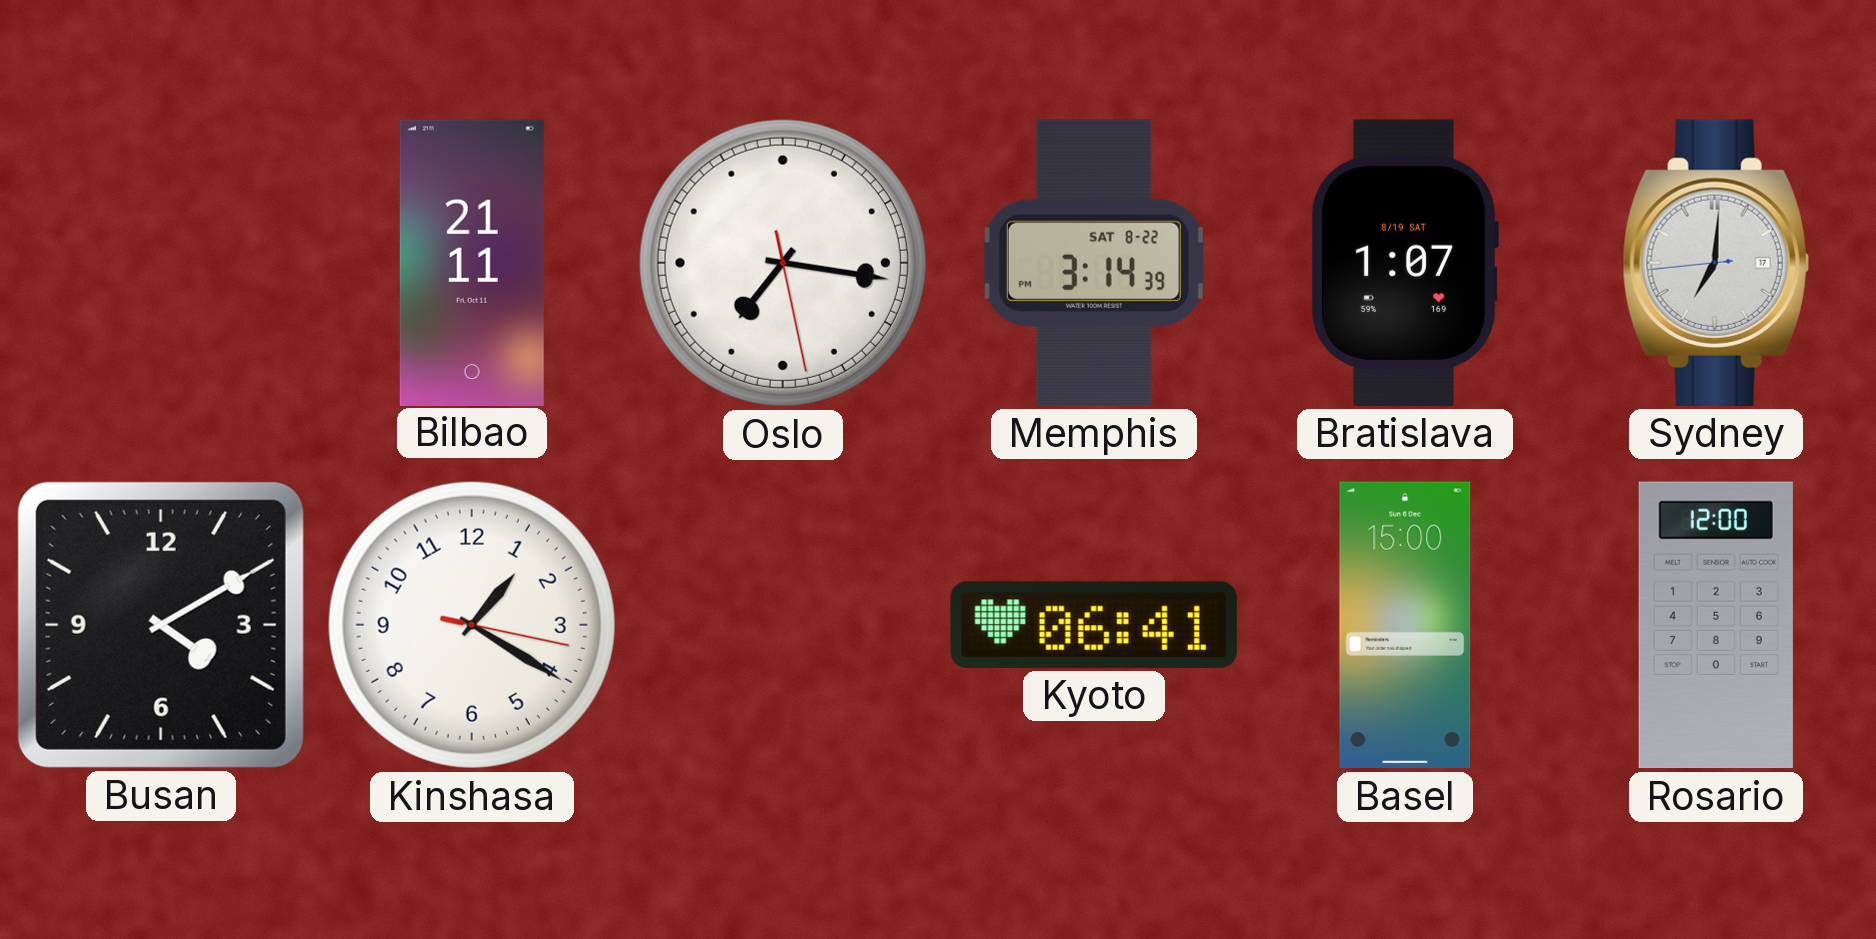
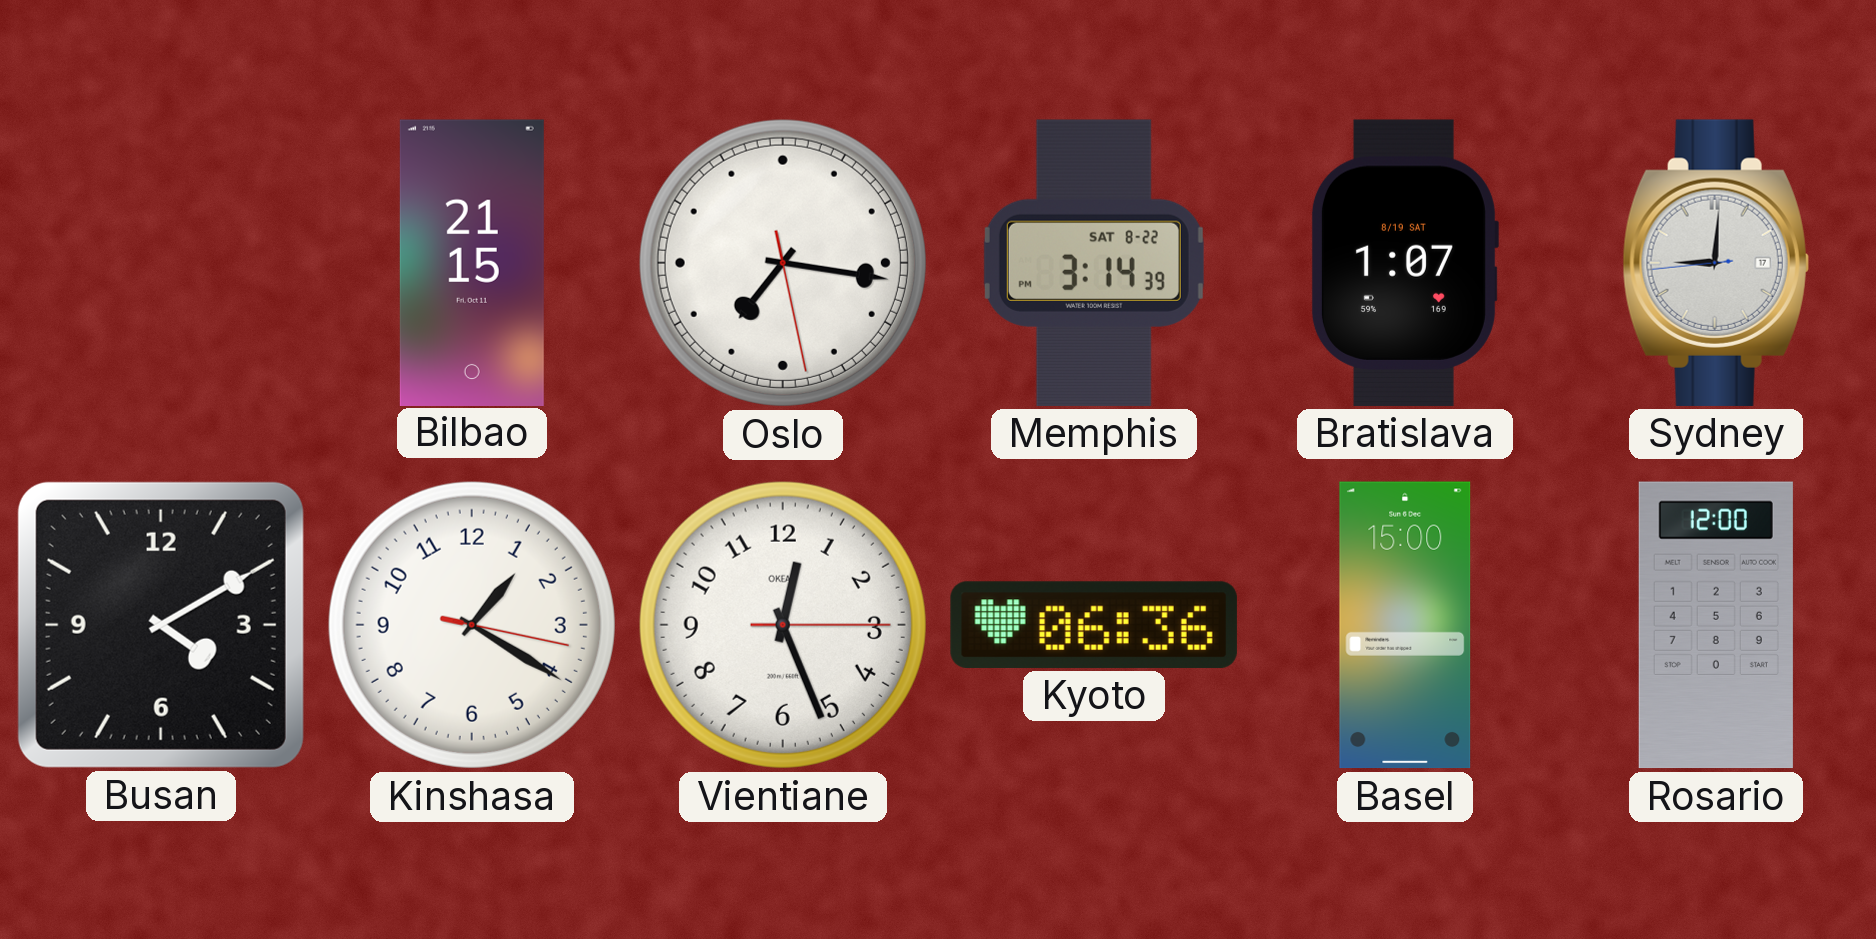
Bilbao: 21:11 -> 21:15
Sydney: 7:00 -> 9:00
Vientiane: none -> 12:26
Kyoto: 06:41 -> 06:36
